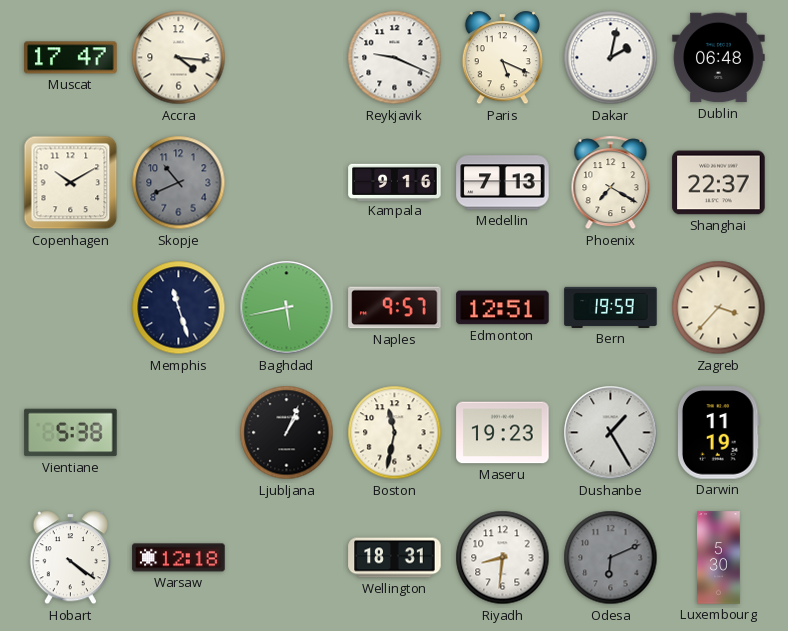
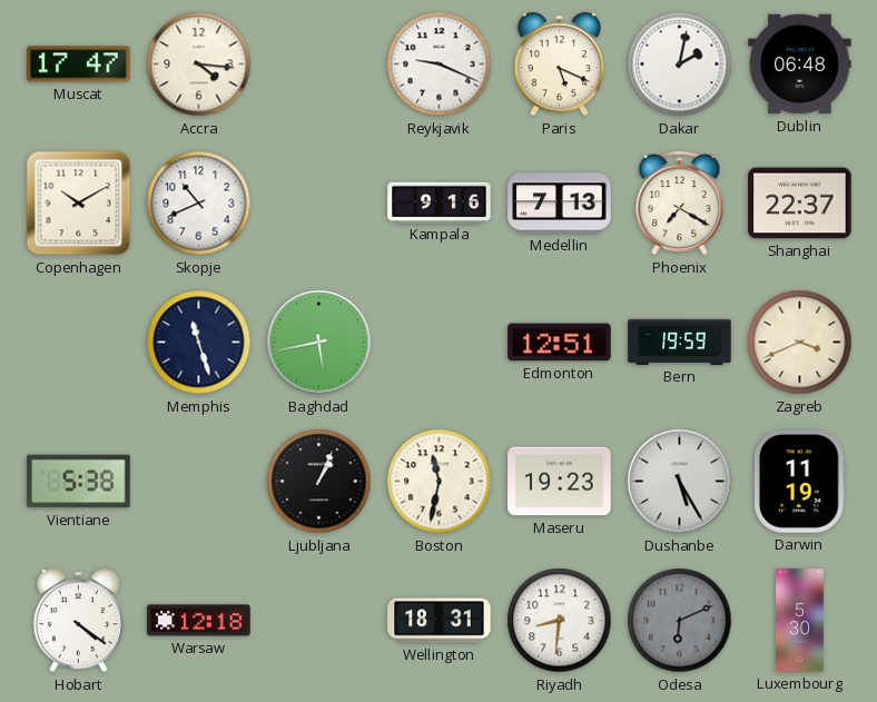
Skopje dial: grey -> white
Naples: 9:57 -> none
Zagreb: 3:37 -> 3:41
Dushanbe: 1:25 -> 5:25
